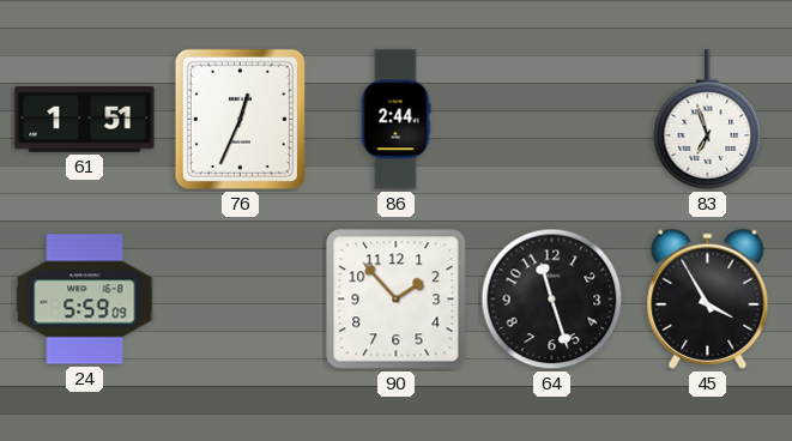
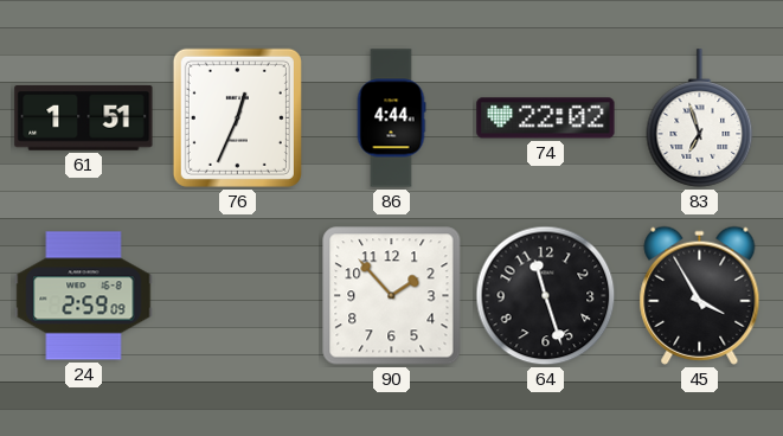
86: 2:44 -> 4:44
74: none -> 22:02
24: 5:59 -> 2:59
